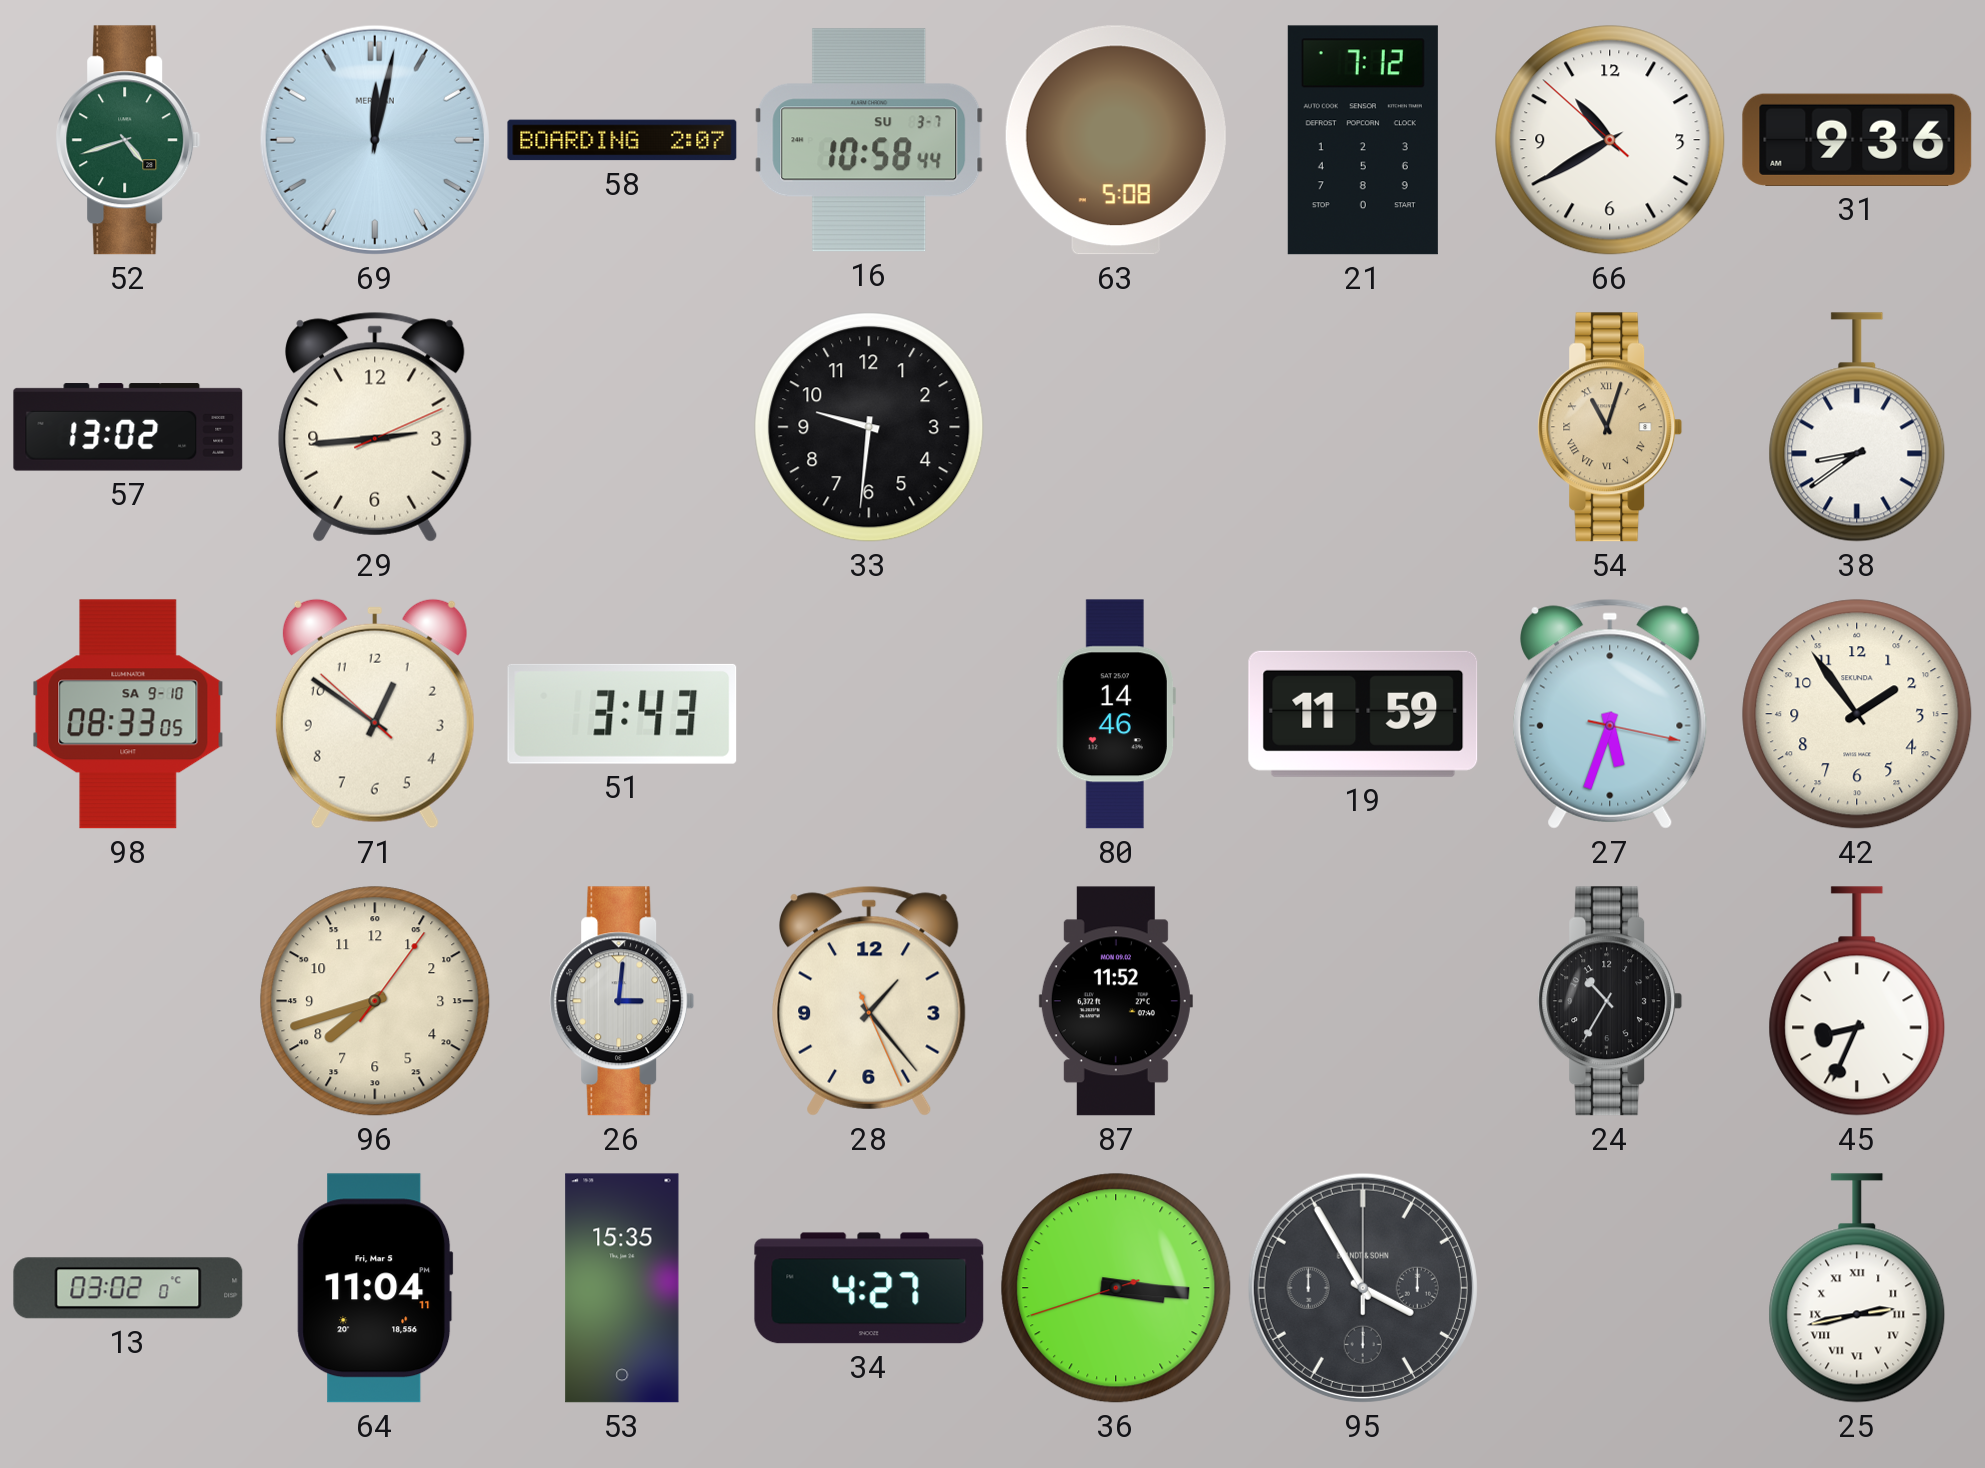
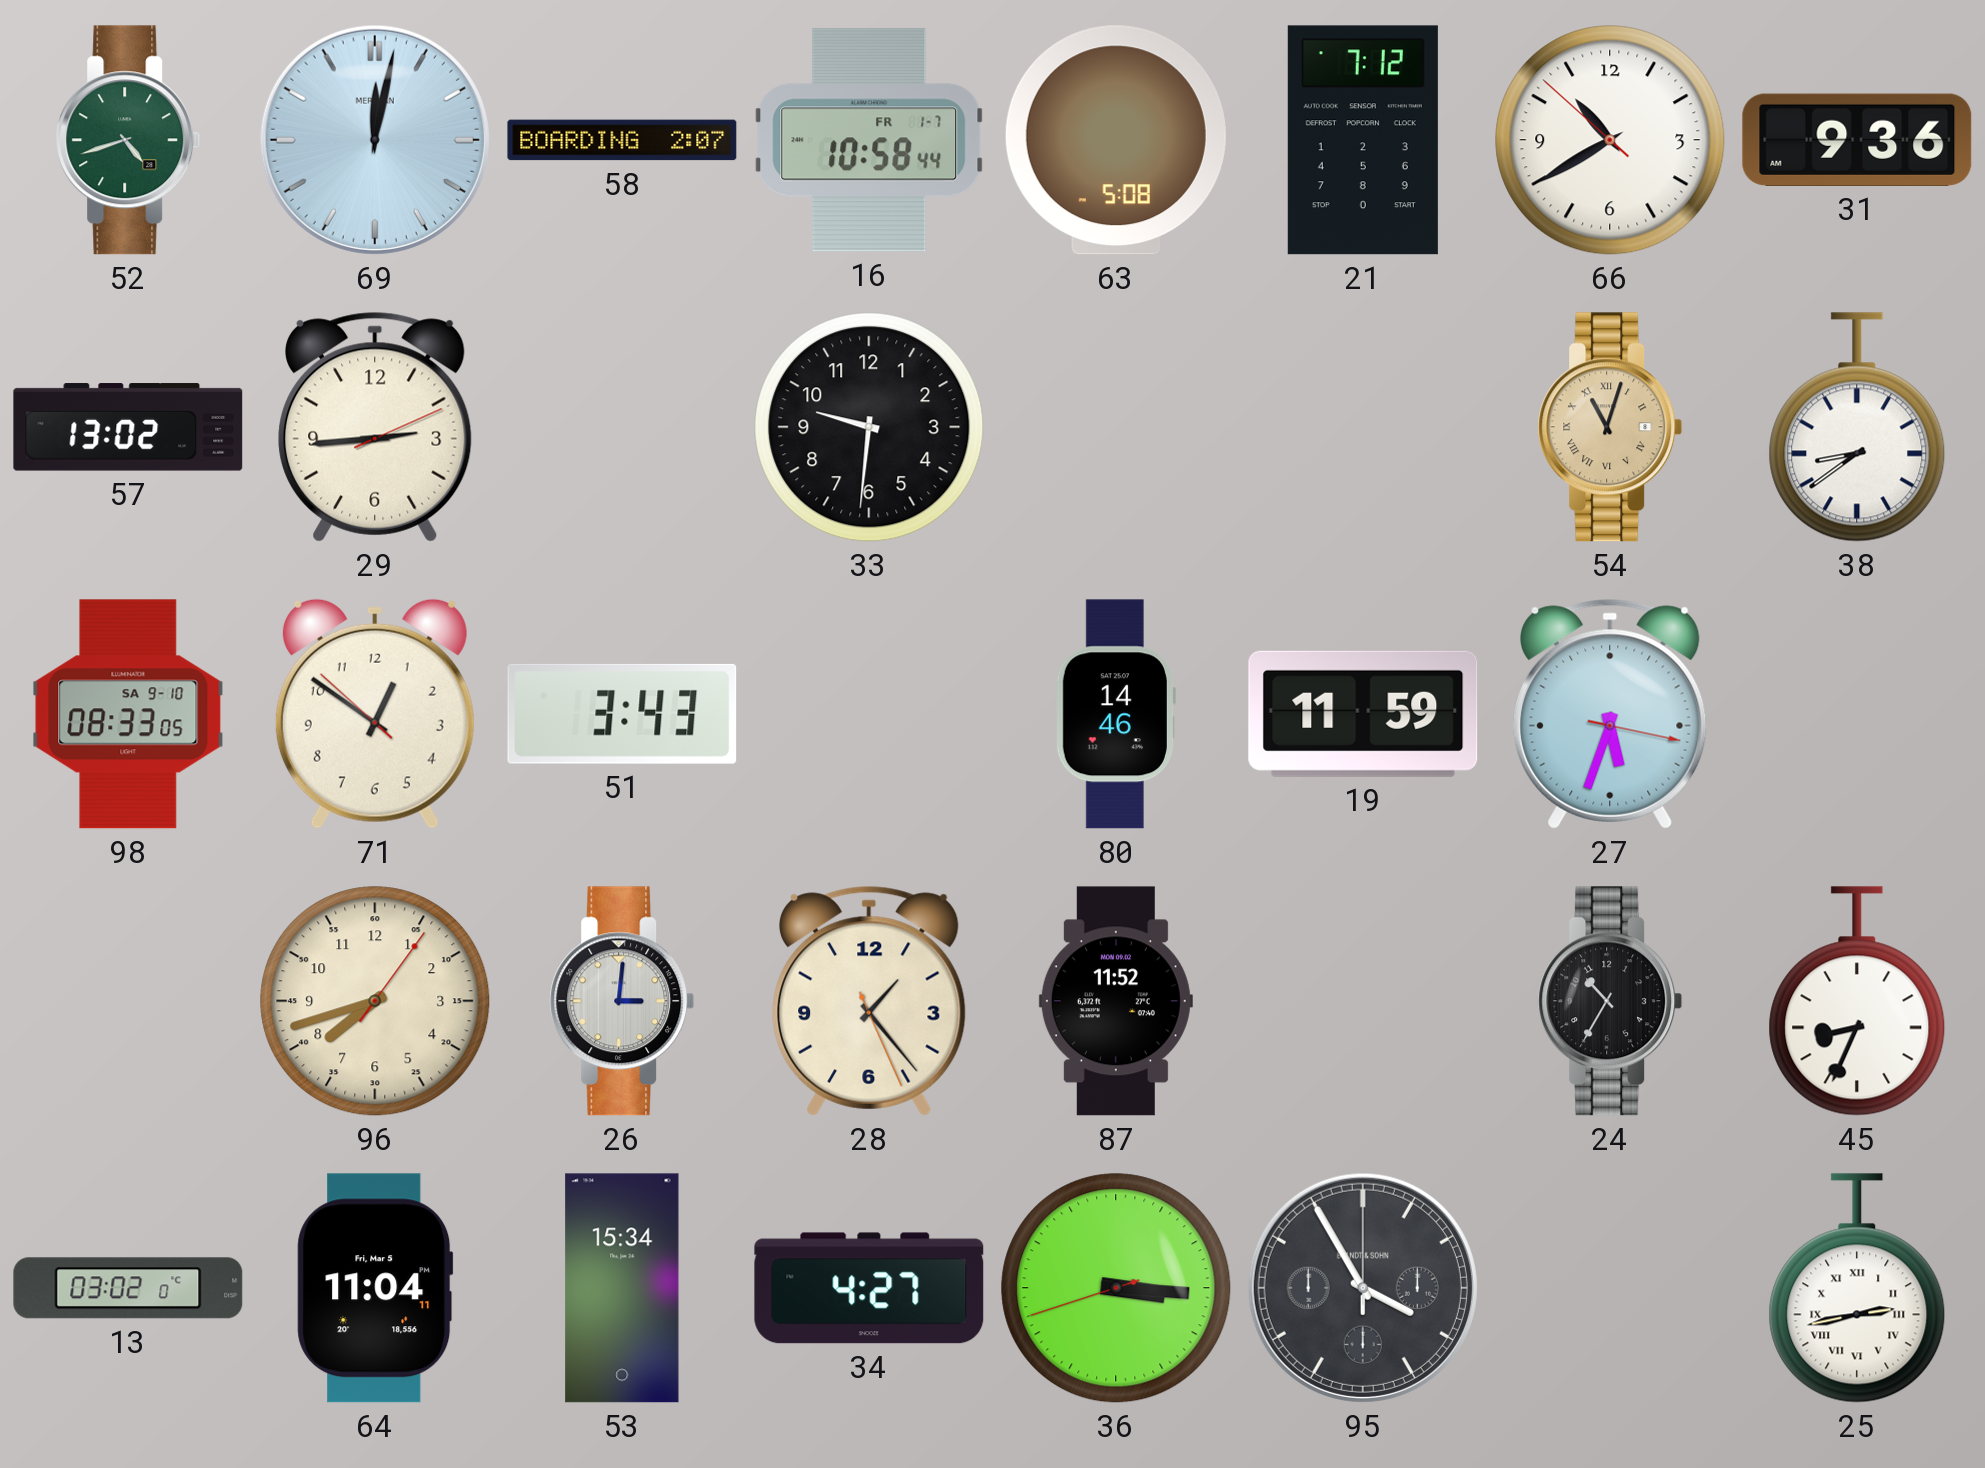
16 date: SU 3-7 -> FR 1-7
42: 1:54 -> none
53: 15:35 -> 15:34
